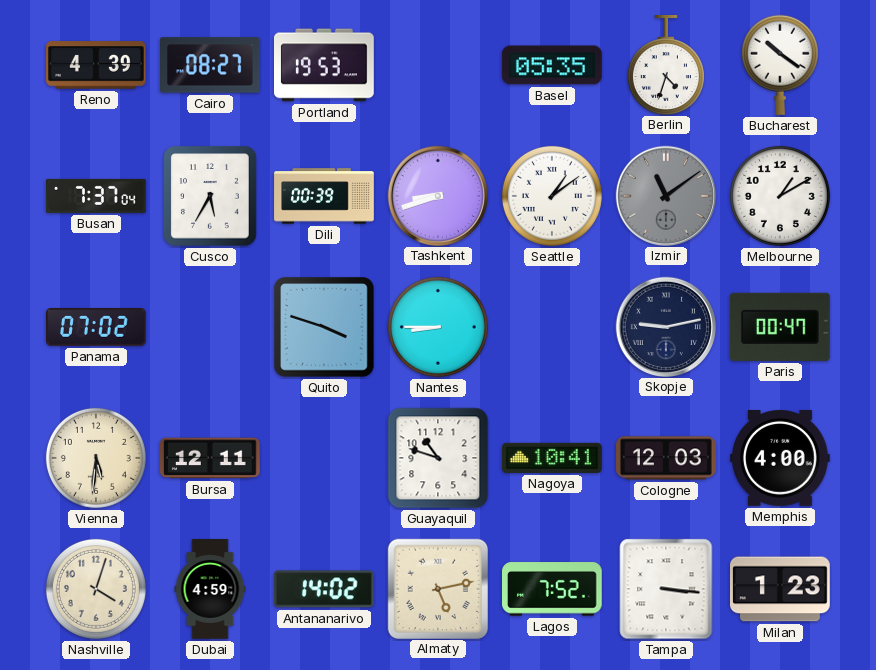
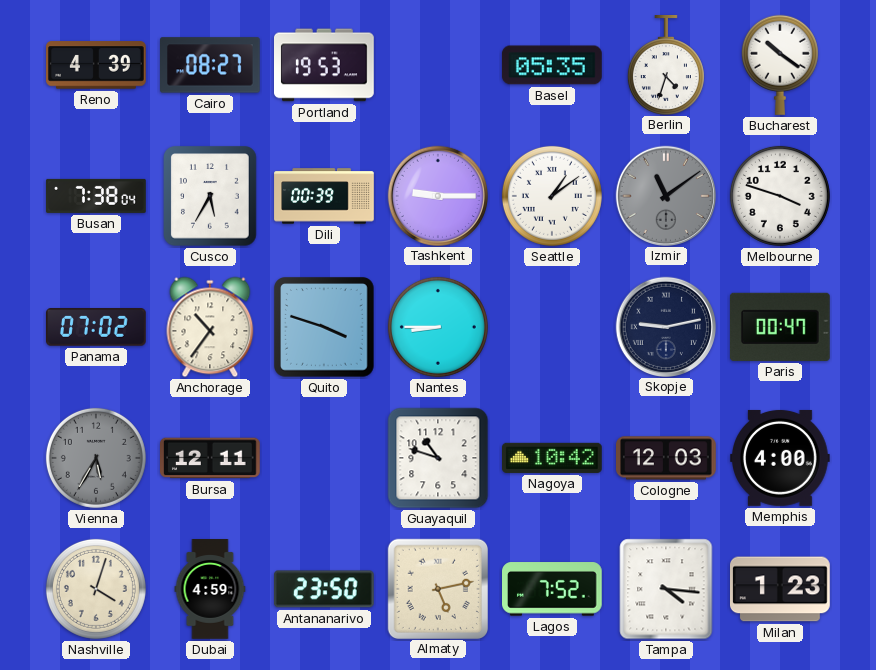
Busan: 7:37 -> 7:38
Tashkent: 8:42 -> 9:15
Melbourne: 1:10 -> 3:48
Anchorage: none -> 10:36
Vienna: 5:31 -> 5:35
Vienna dial: cream -> grey
Nagoya: 10:41 -> 10:42
Antananarivo: 14:02 -> 23:50
Tampa: 3:16 -> 4:16
